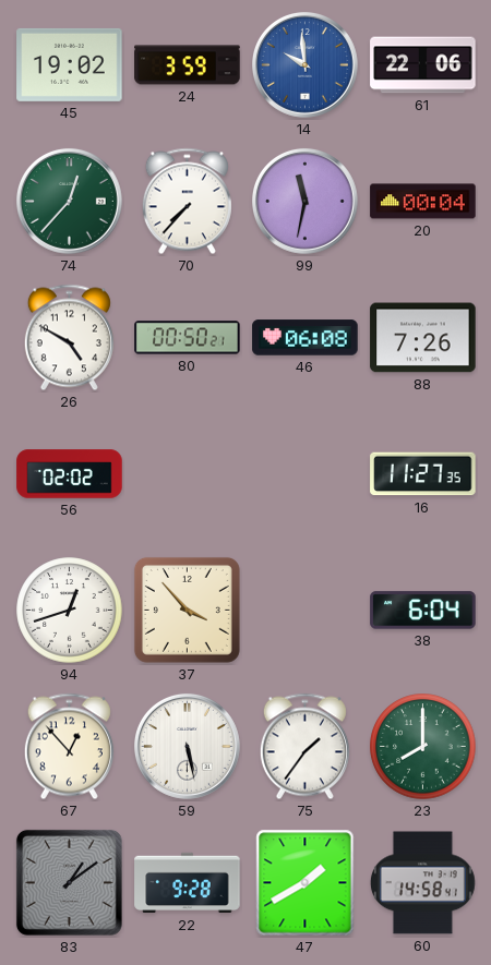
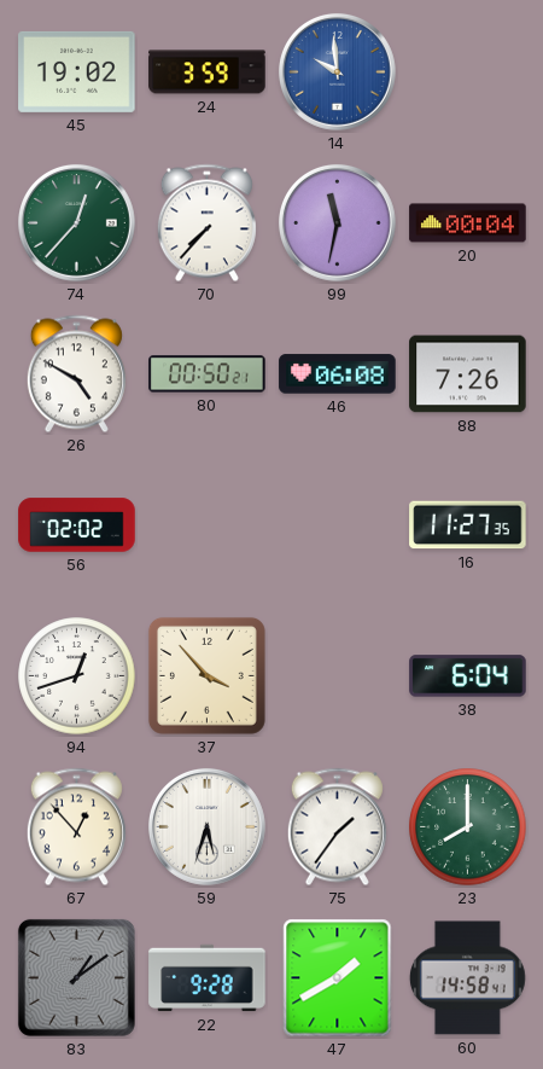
61: 22:06 -> none
59: 5:28 -> 5:33
